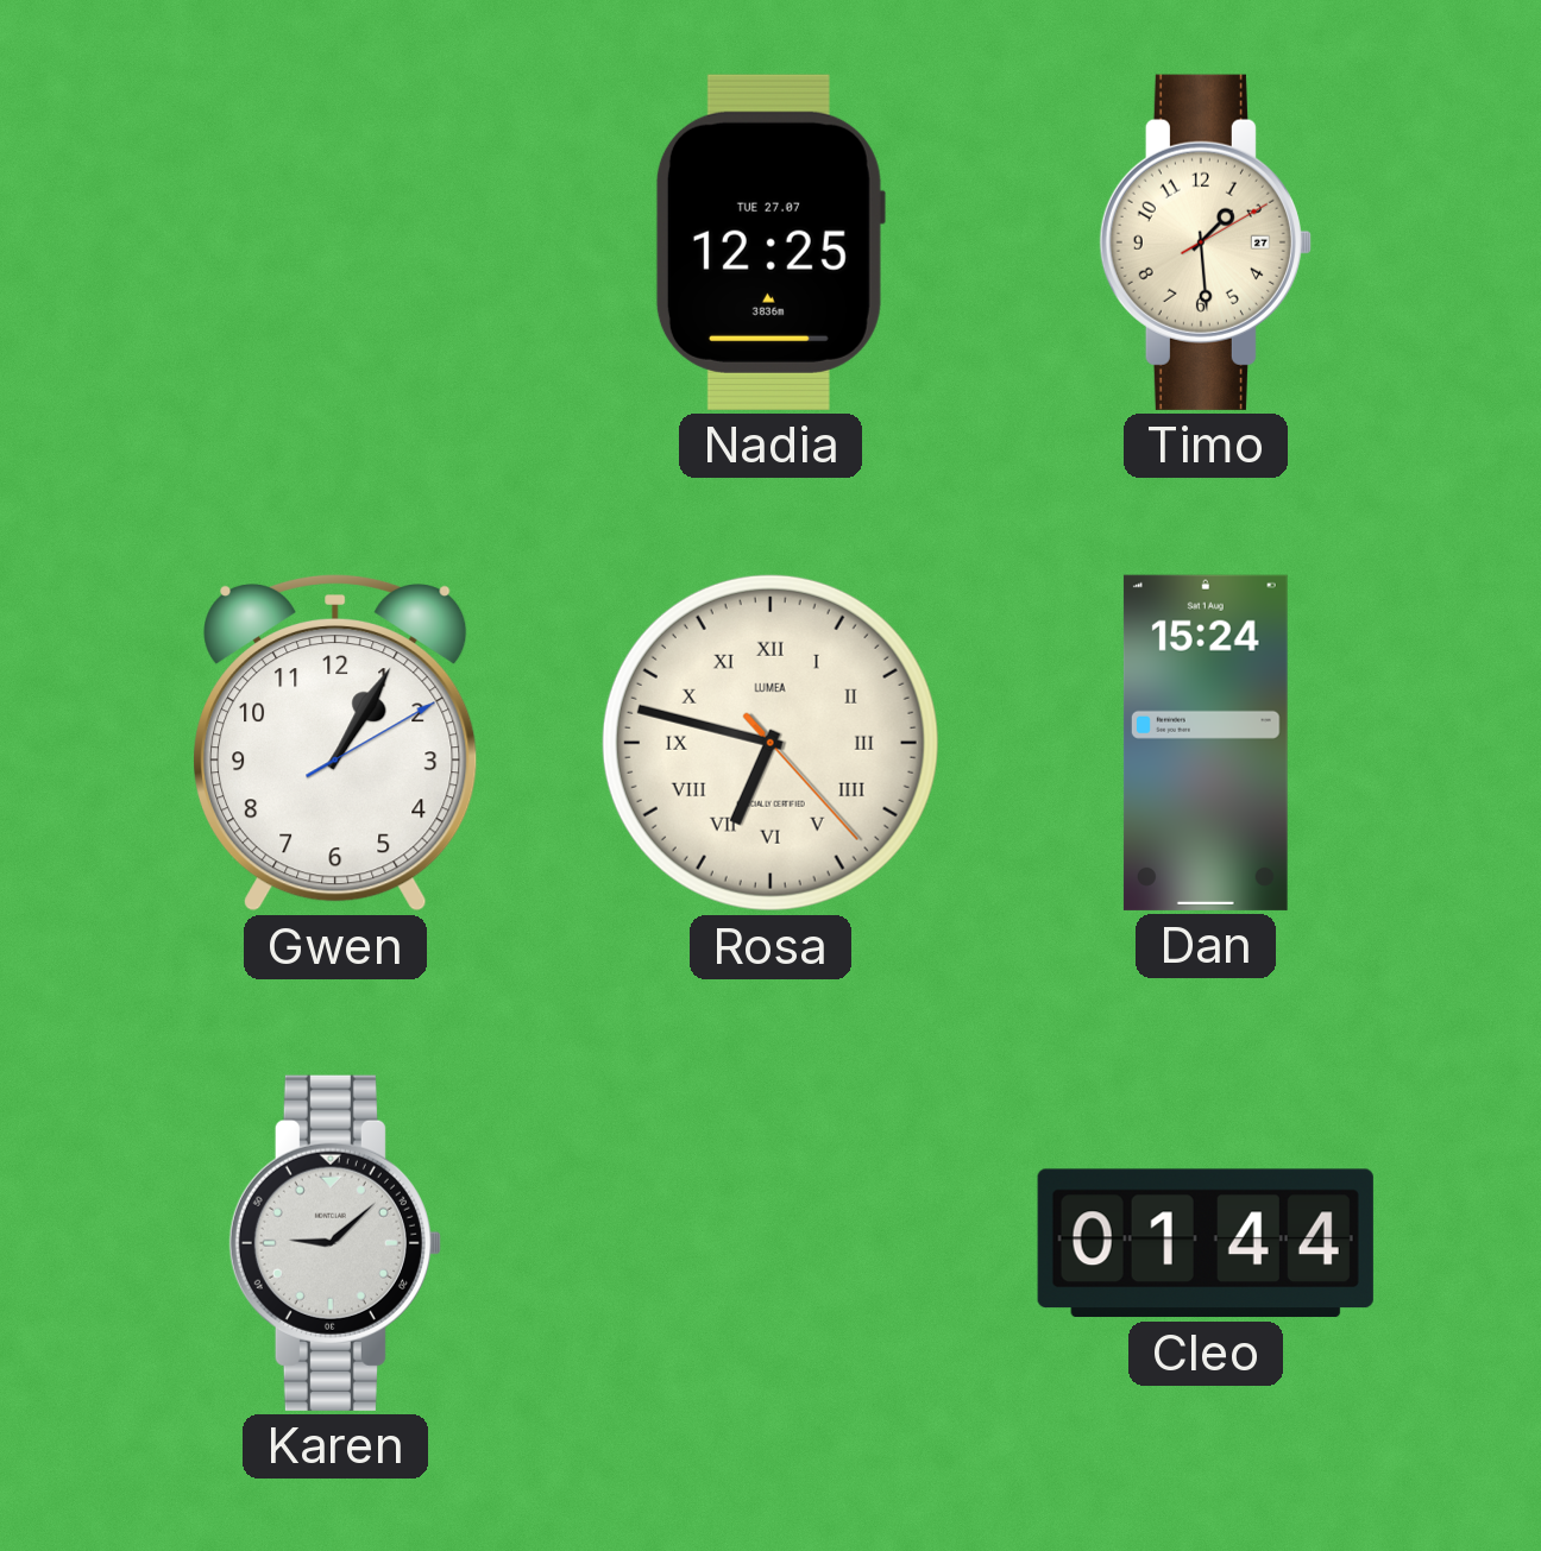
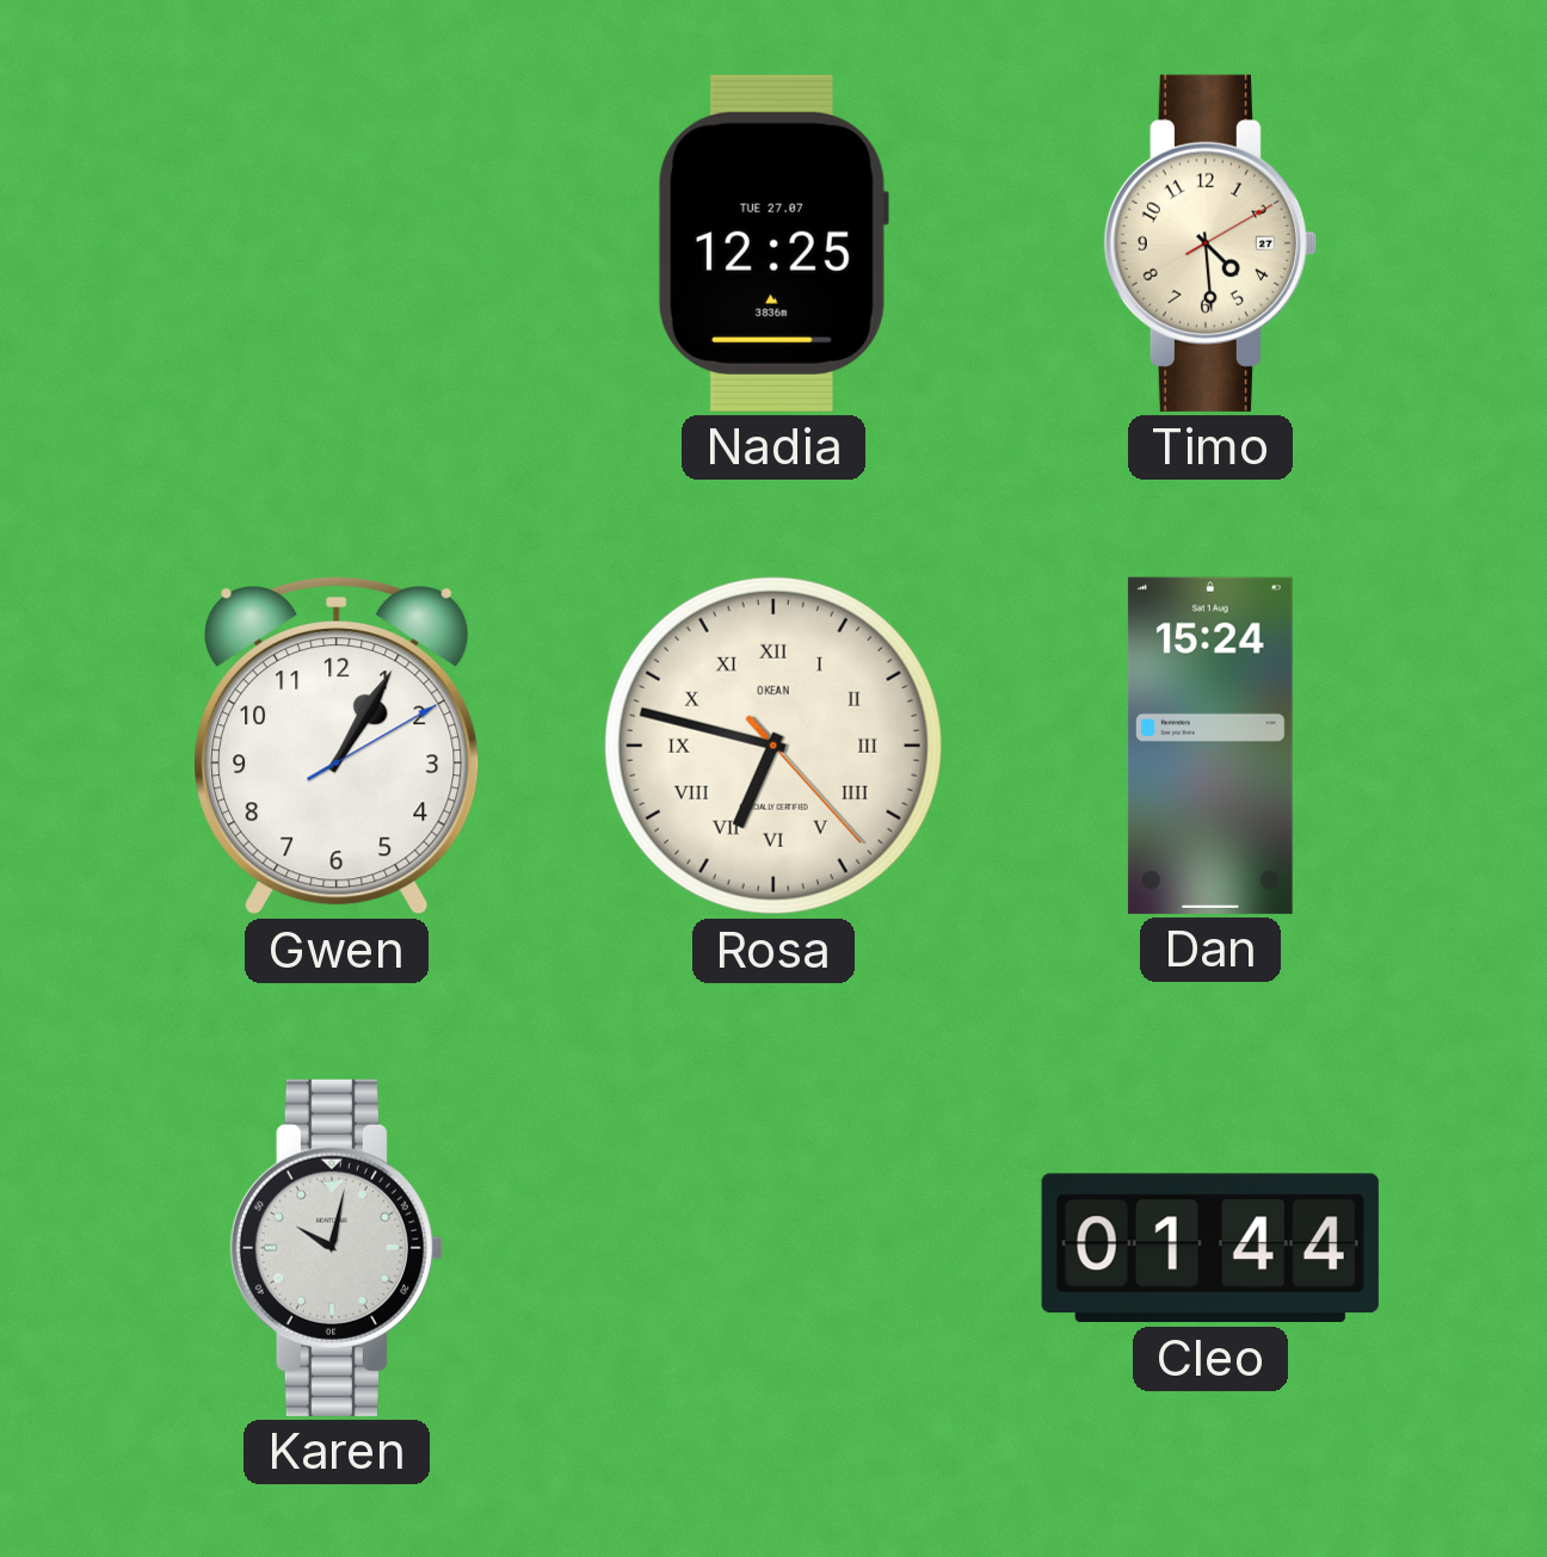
Timo: 1:29 -> 4:29
Rosa brand: LUMEA -> OKEAN
Karen: 9:08 -> 10:02
